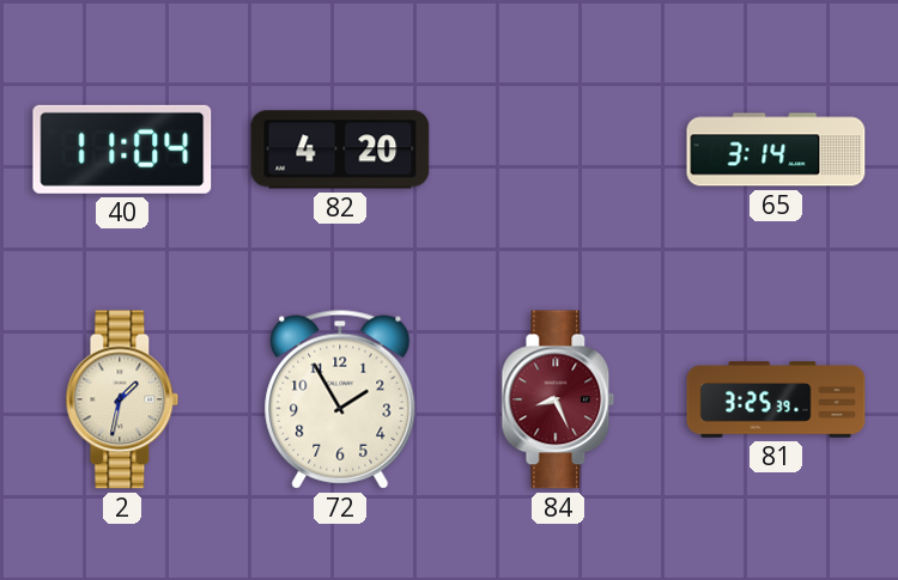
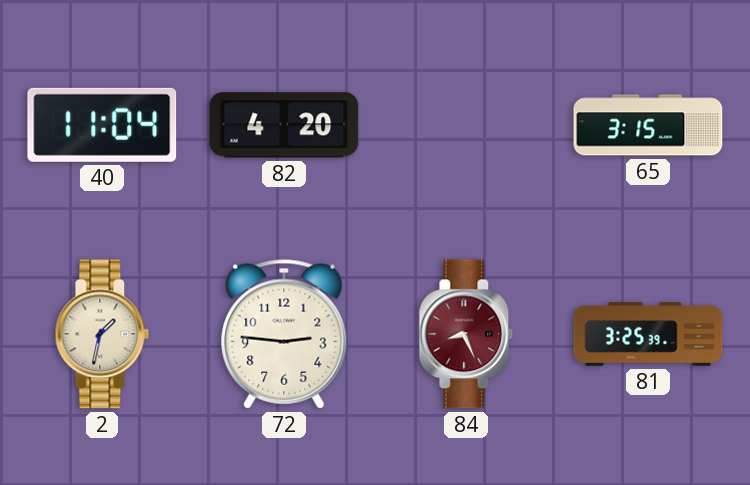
65: 3:14 -> 3:15
72: 1:55 -> 2:46
